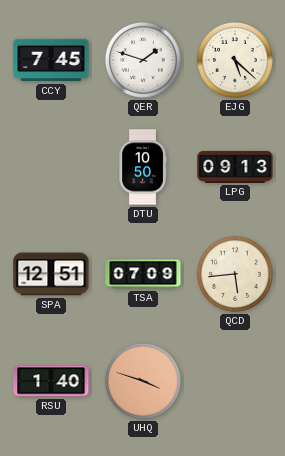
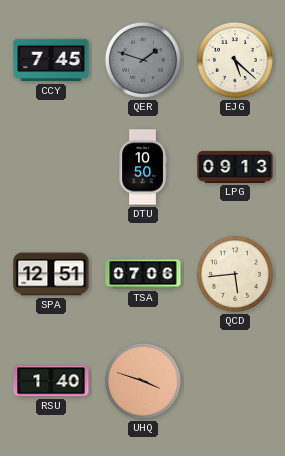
QER dial: white -> grey
TSA: 07:09 -> 07:06
